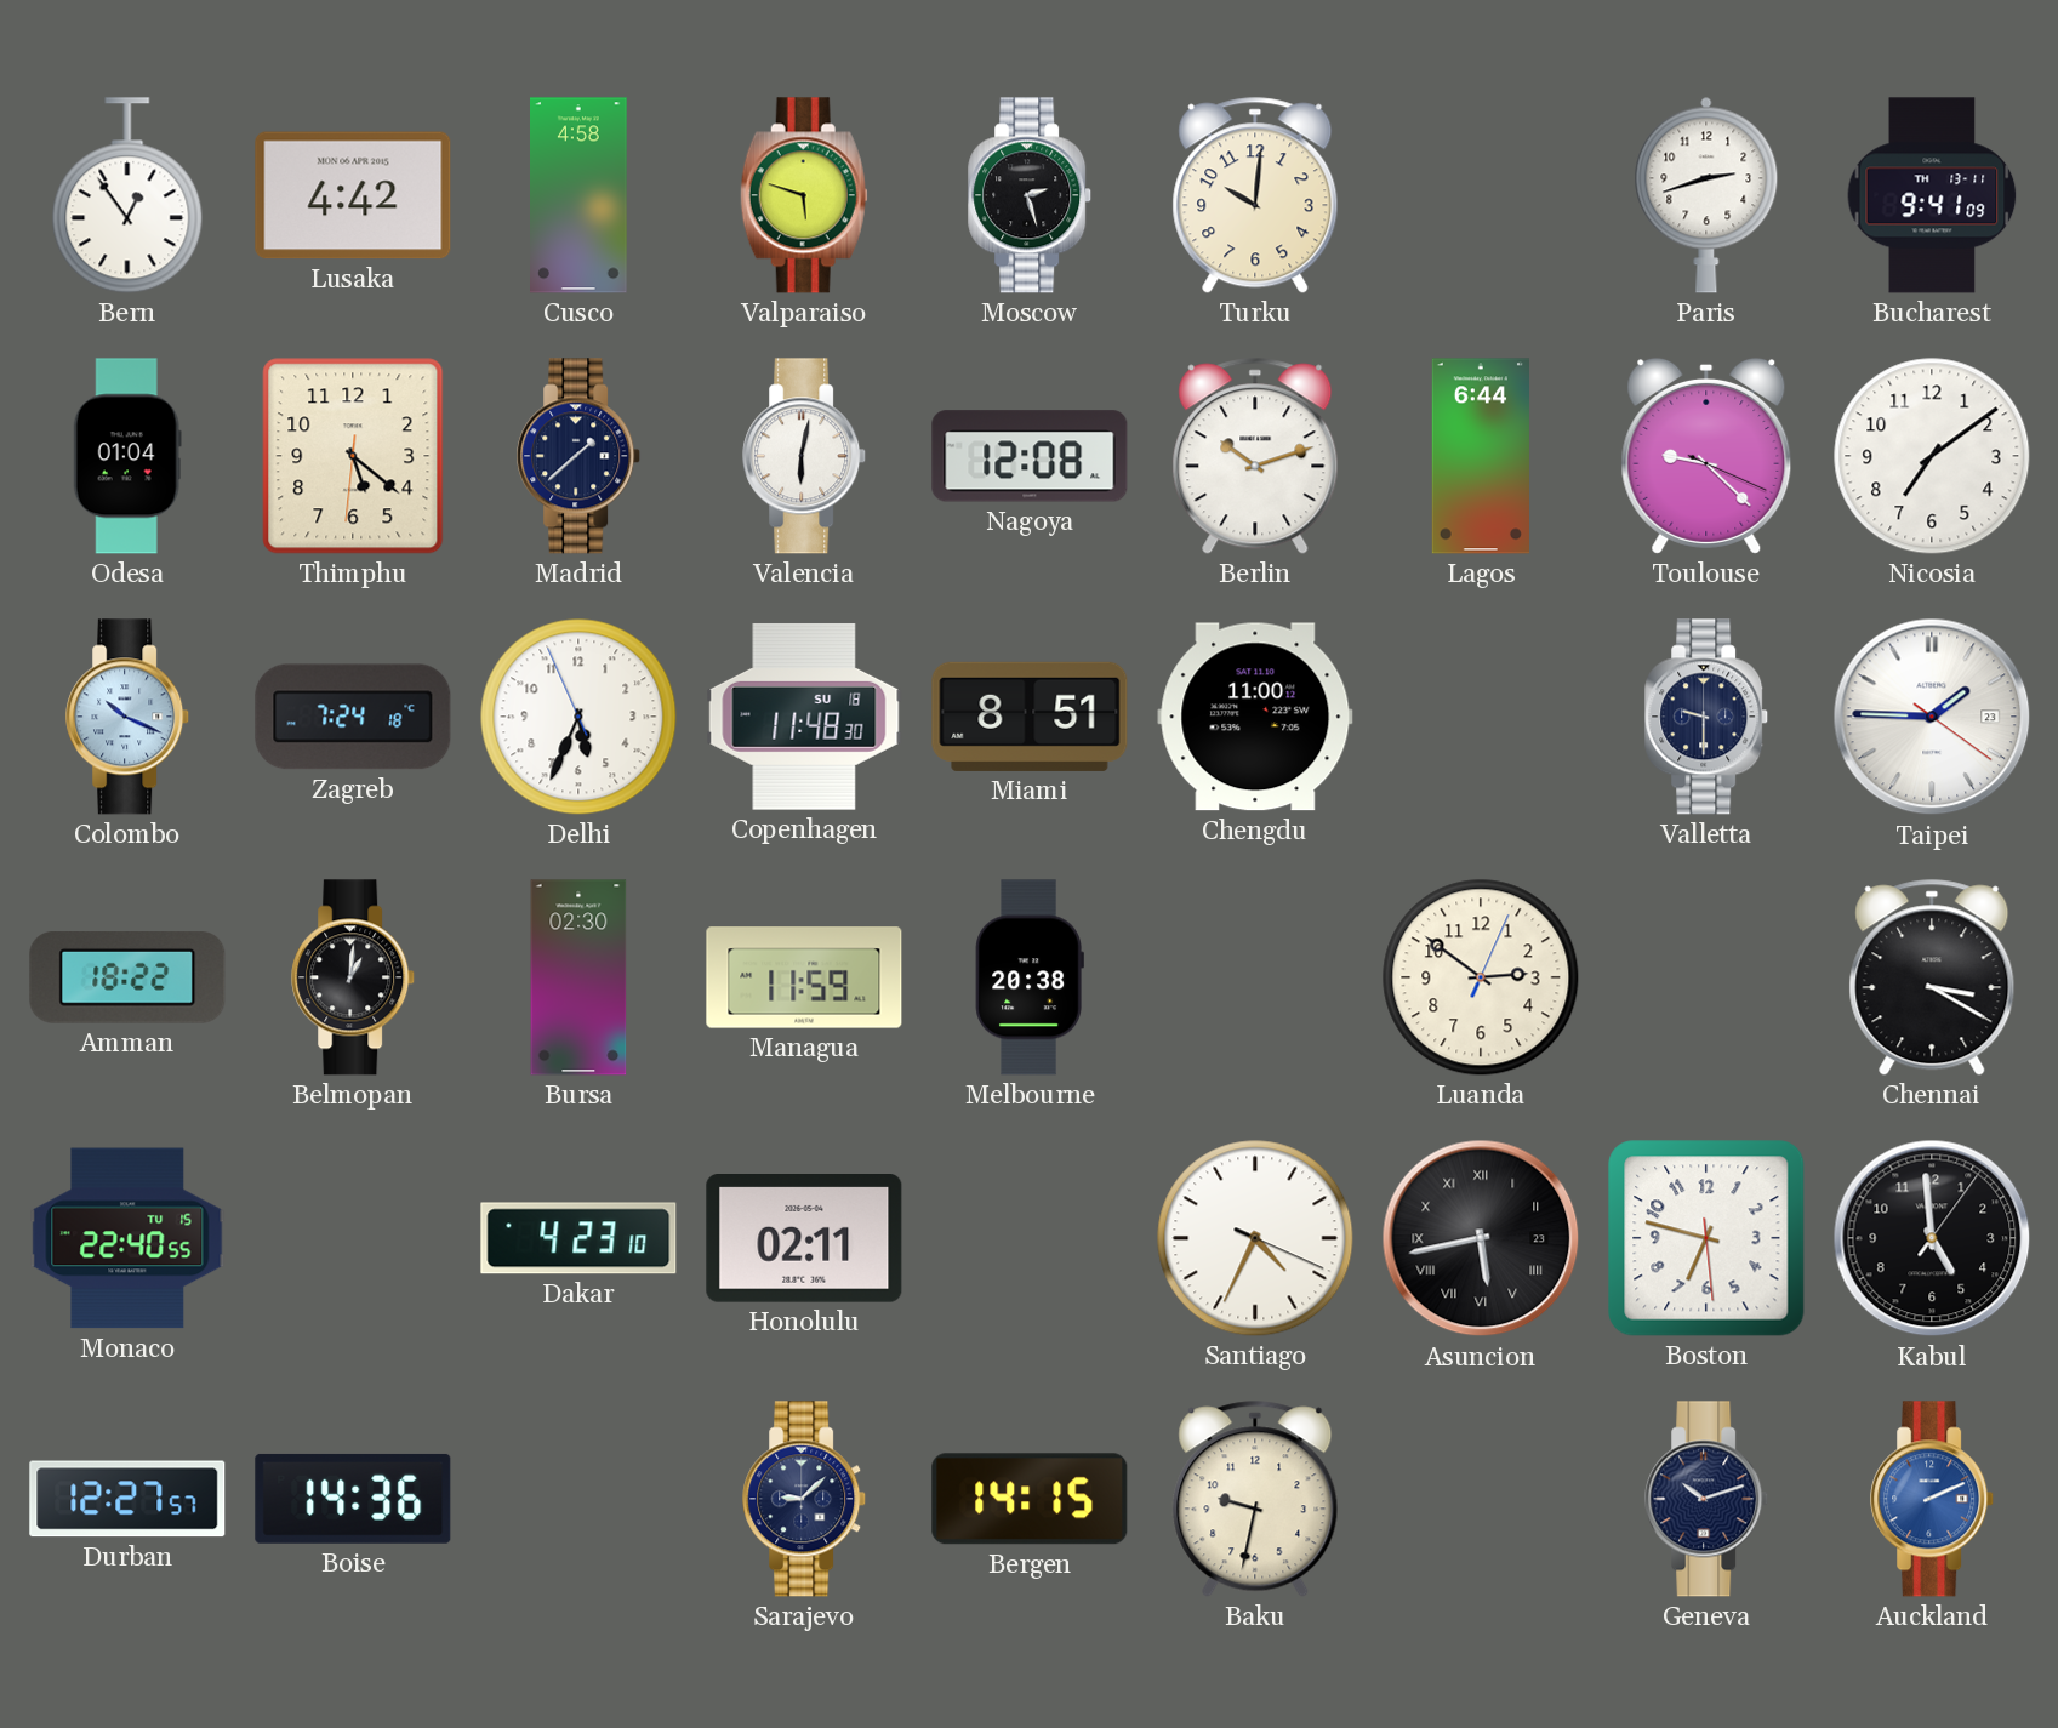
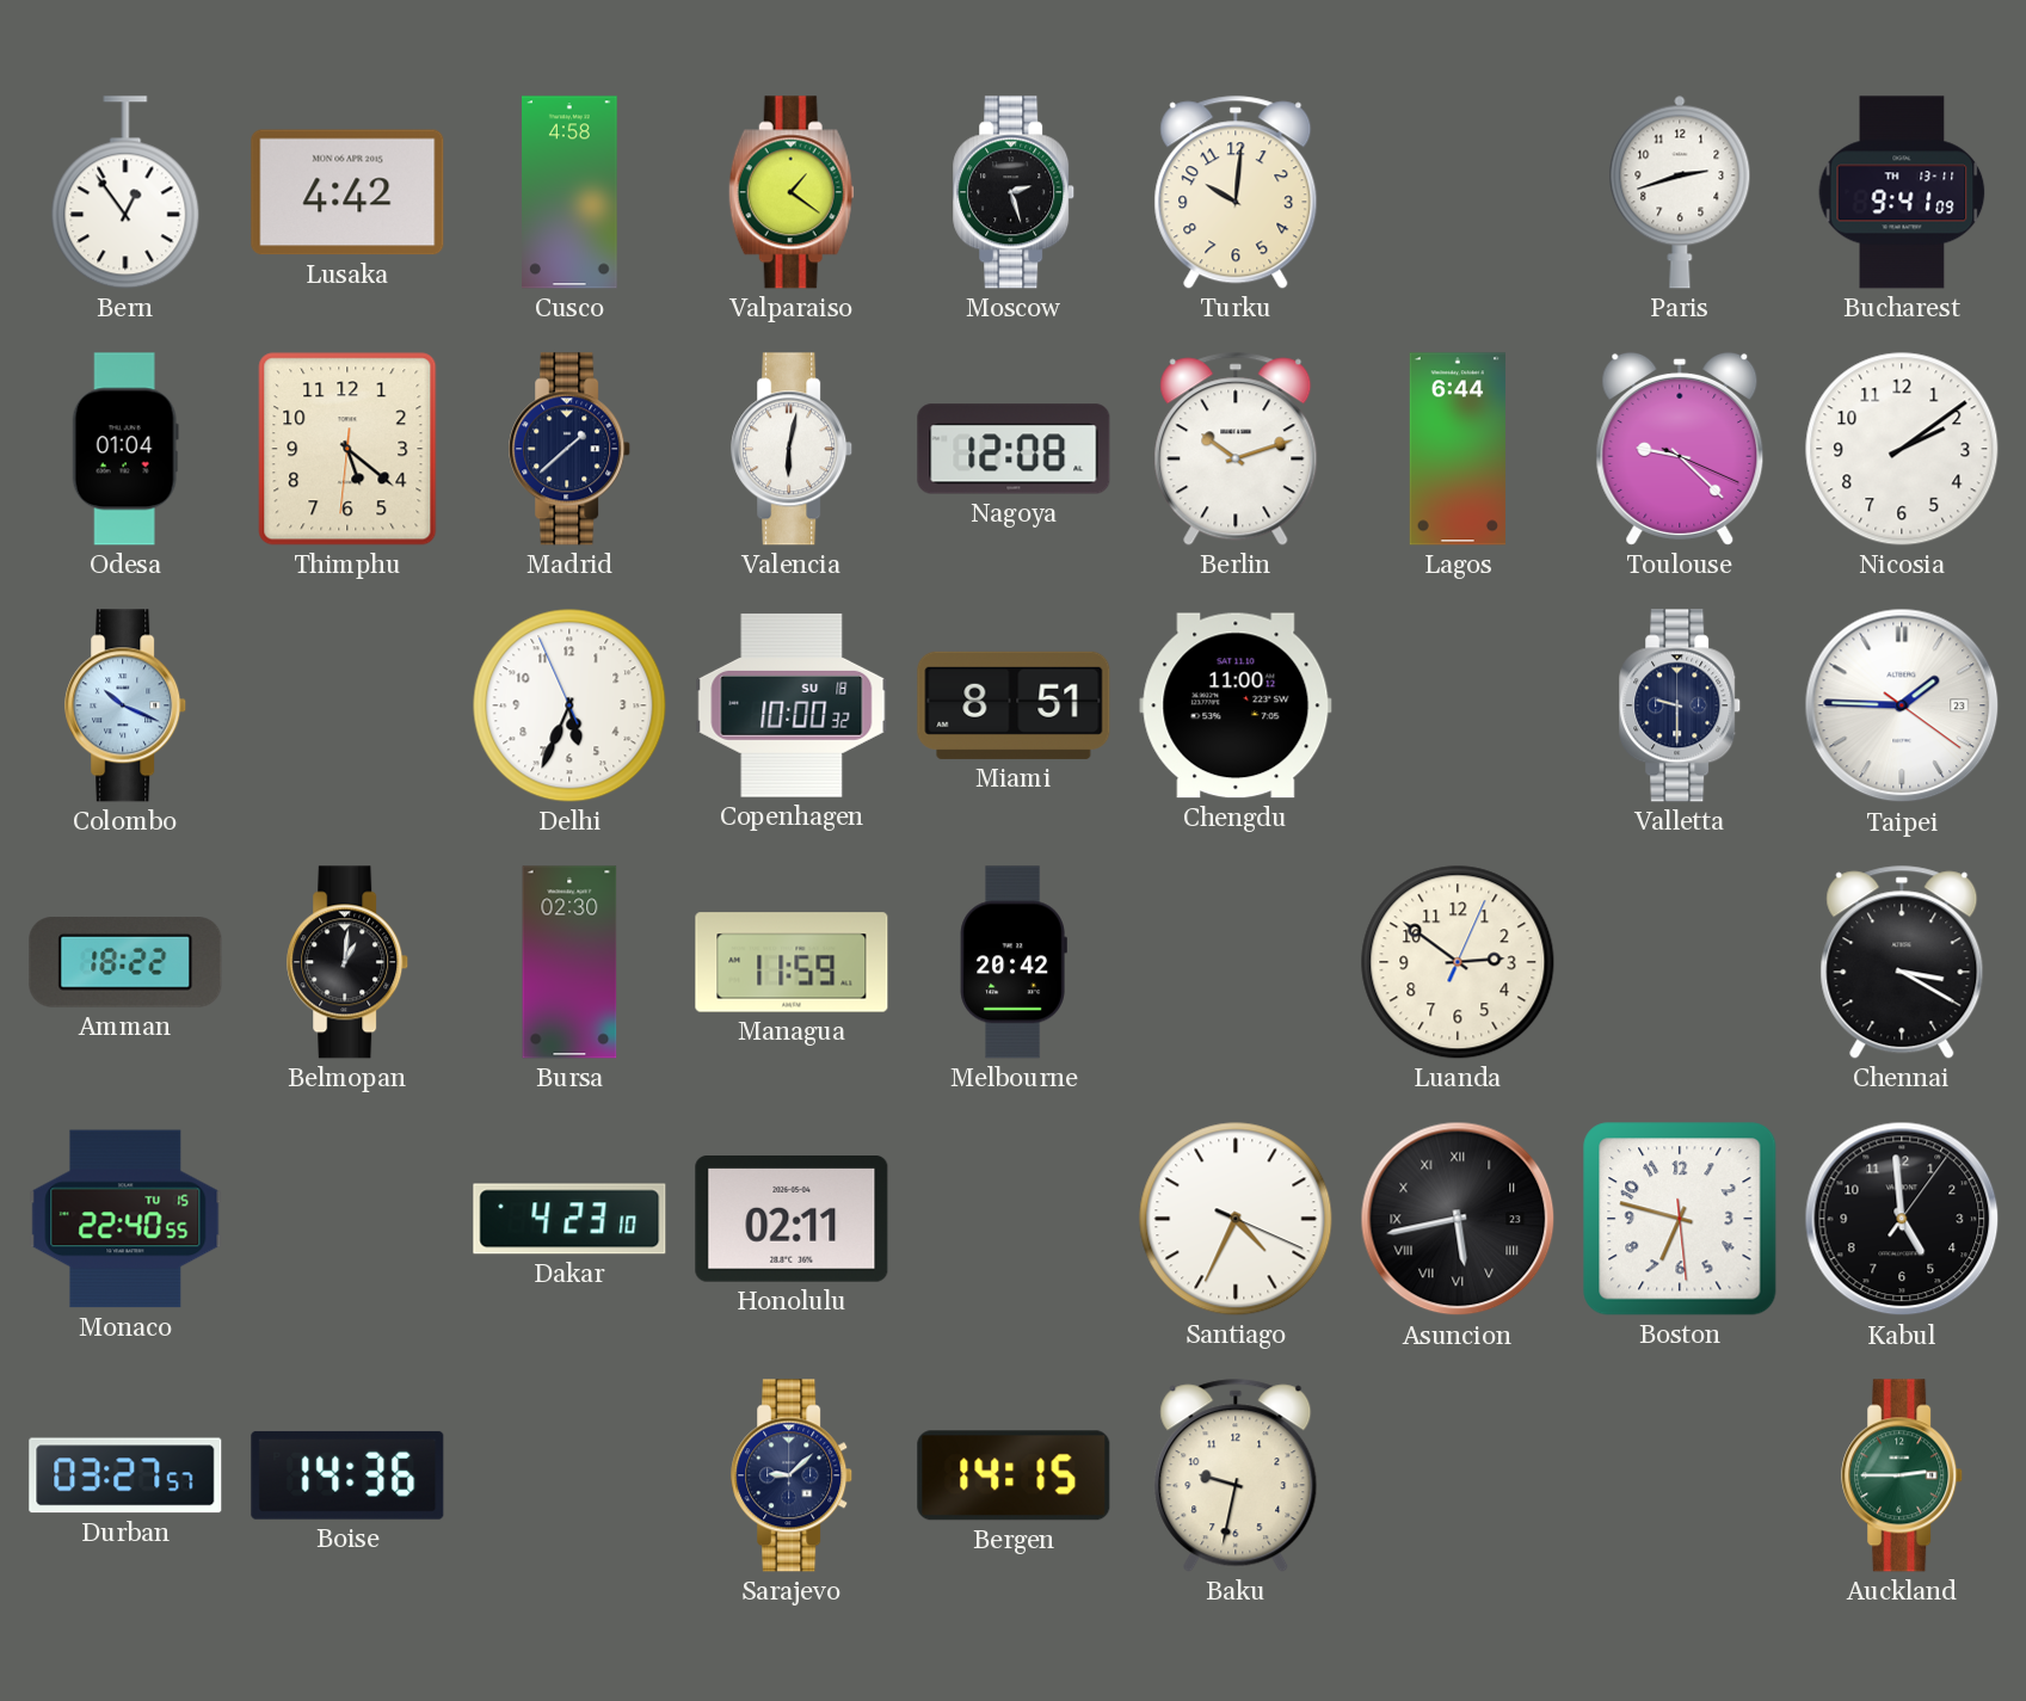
Valparaiso: 5:48 -> 1:21
Nicosia: 7:09 -> 2:09
Zagreb: 7:24 -> none
Copenhagen: 11:48 -> 10:00
Melbourne: 20:38 -> 20:42
Durban: 12:27 -> 03:27
Geneva: 10:12 -> none
Auckland: 2:11 -> 2:45
Auckland dial: blue -> green
